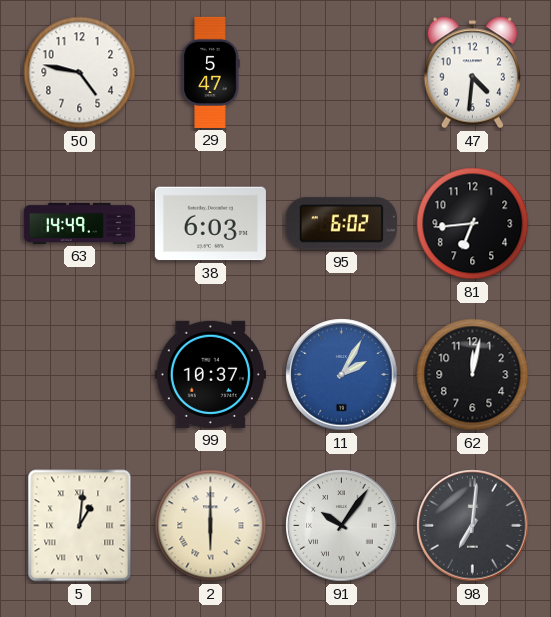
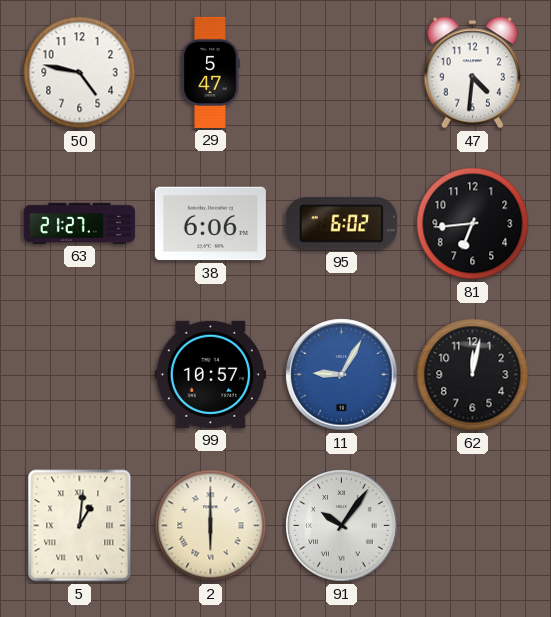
63: 14:49 -> 21:27
38: 6:03 -> 6:06
99: 10:37 -> 10:57
11: 2:05 -> 9:05
98: 7:01 -> none
